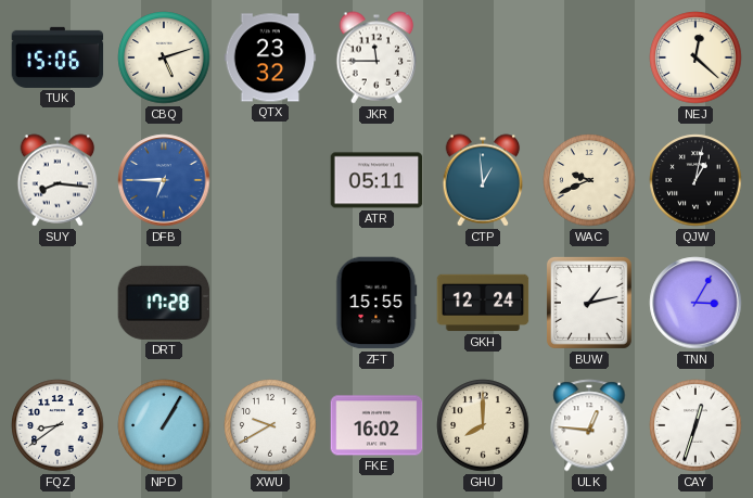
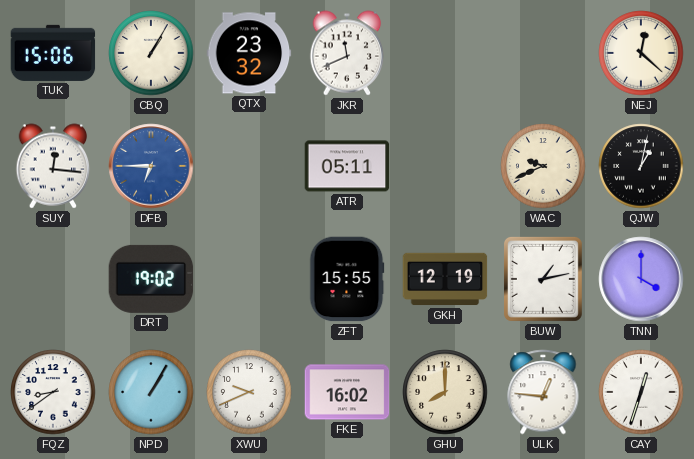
CBQ: 5:12 -> 1:05
JKR: 11:45 -> 11:41
SUY: 8:16 -> 12:16
CTP: 12:59 -> none
DRT: 17:28 -> 19:02
GKH: 12:24 -> 12:19
TNN: 3:05 -> 4:00
XWU: 9:40 -> 9:41
